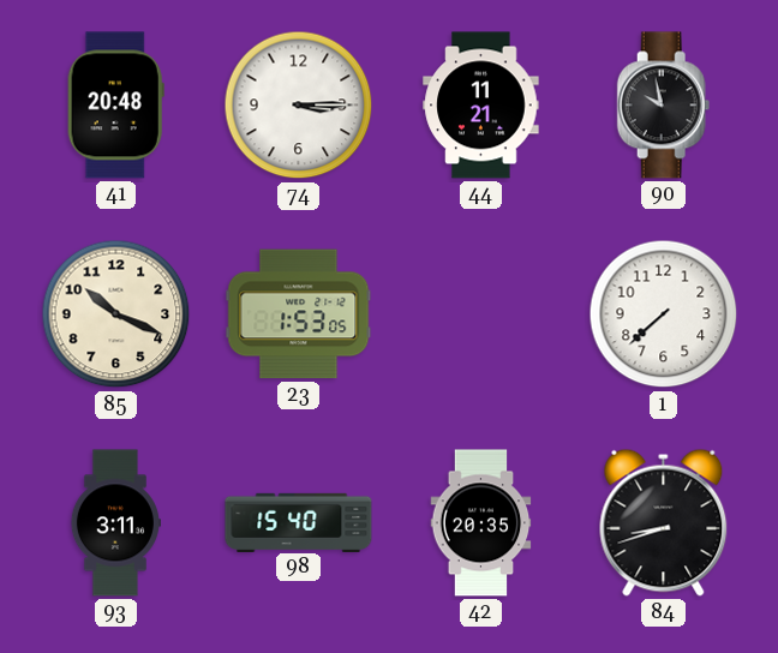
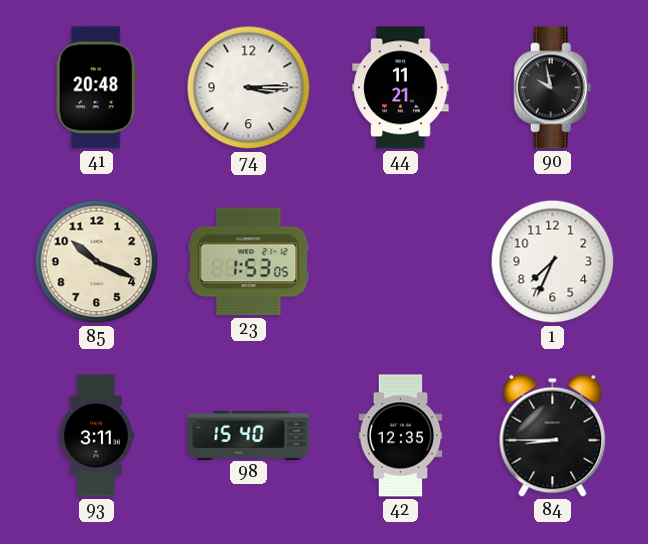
1: 7:38 -> 7:34
42: 20:35 -> 12:35
84: 8:42 -> 8:45
